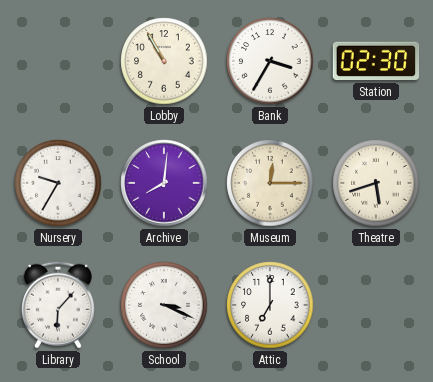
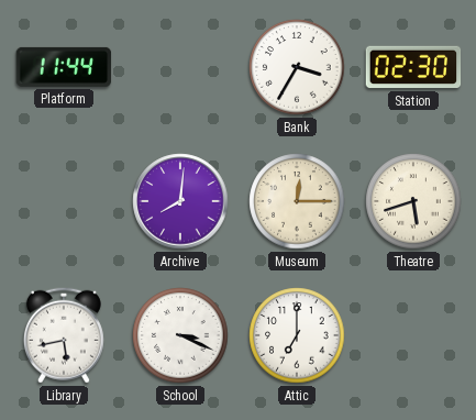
Platform: none -> 11:44
Lobby: 10:55 -> none
Nursery: 9:35 -> none
Library: 6:07 -> 5:43
